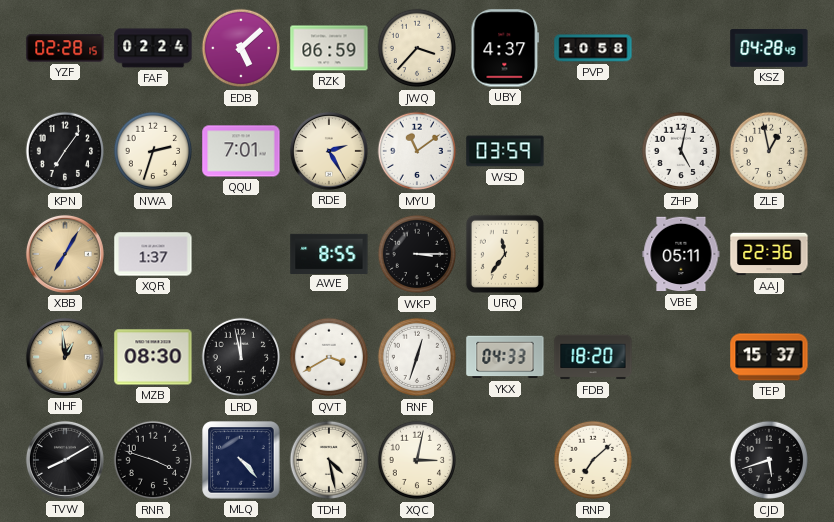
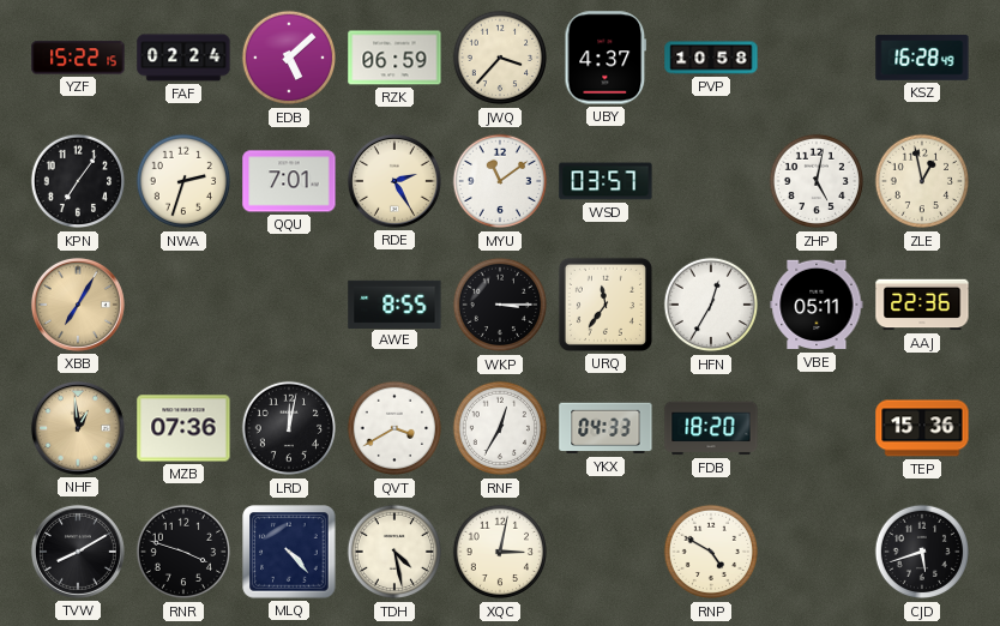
YZF: 02:28 -> 15:22
KSZ: 04:28 -> 16:28
WSD: 03:59 -> 03:57
XQR: 1:37 -> none
HFN: none -> 12:35
MZB: 08:30 -> 07:36
LRD: 11:58 -> 12:02
RNF: 12:33 -> 12:35
TEP: 15:37 -> 15:36
RNP: 7:08 -> 4:50
